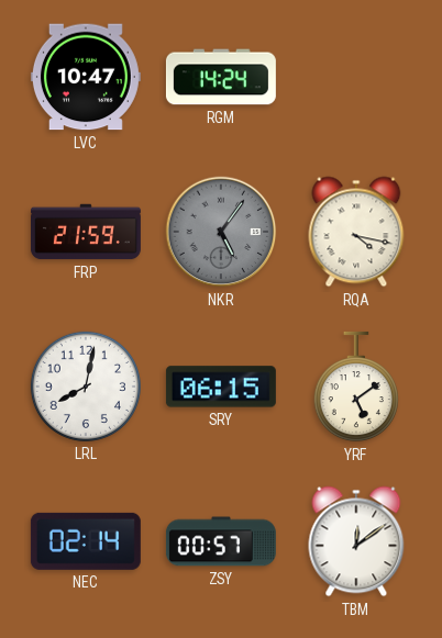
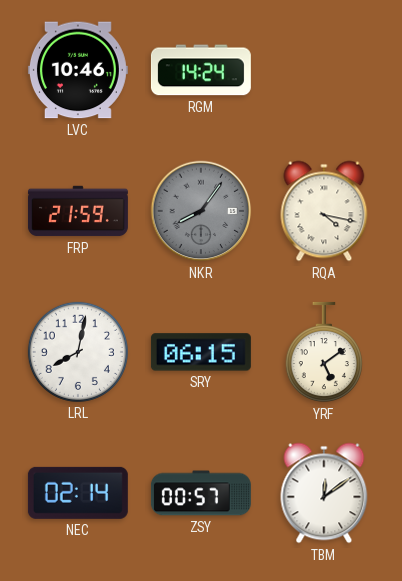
LVC: 10:47 -> 10:46
NKR: 5:06 -> 8:06
